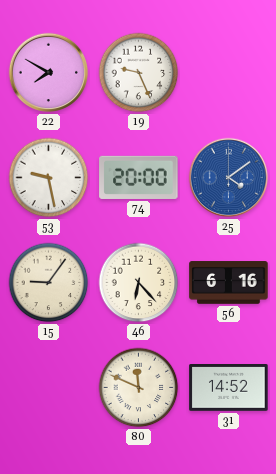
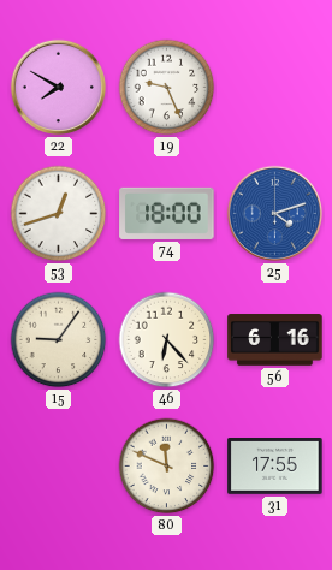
53: 9:28 -> 12:42
74: 20:00 -> 18:00
25: 4:09 -> 4:12
31: 14:52 -> 17:55
